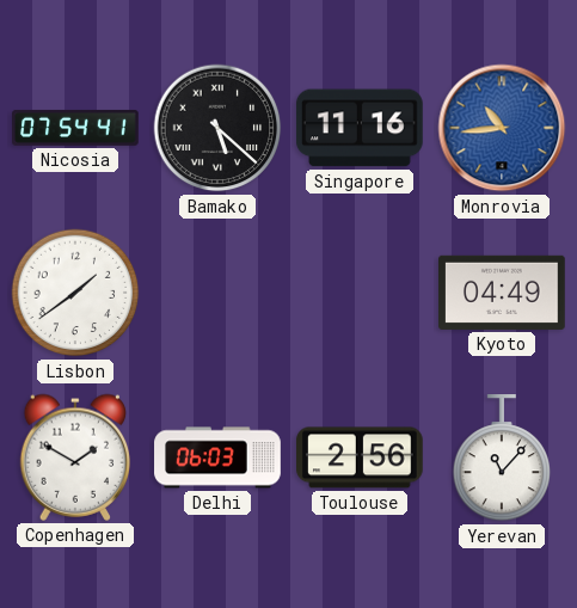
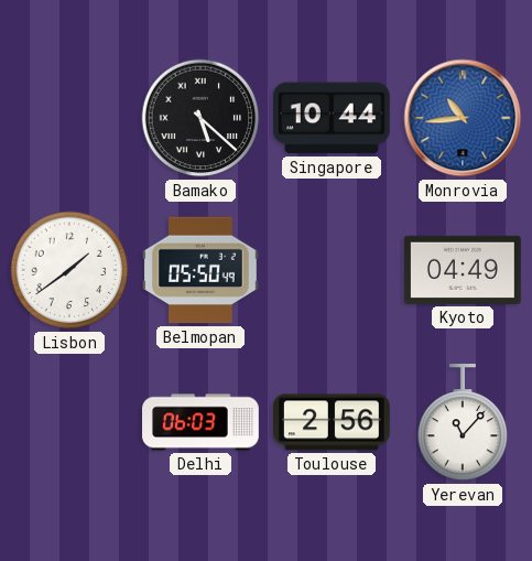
Nicosia: 07:54 -> none
Singapore: 11:16 -> 10:44
Belmopan: none -> 05:50
Copenhagen: 1:50 -> none
